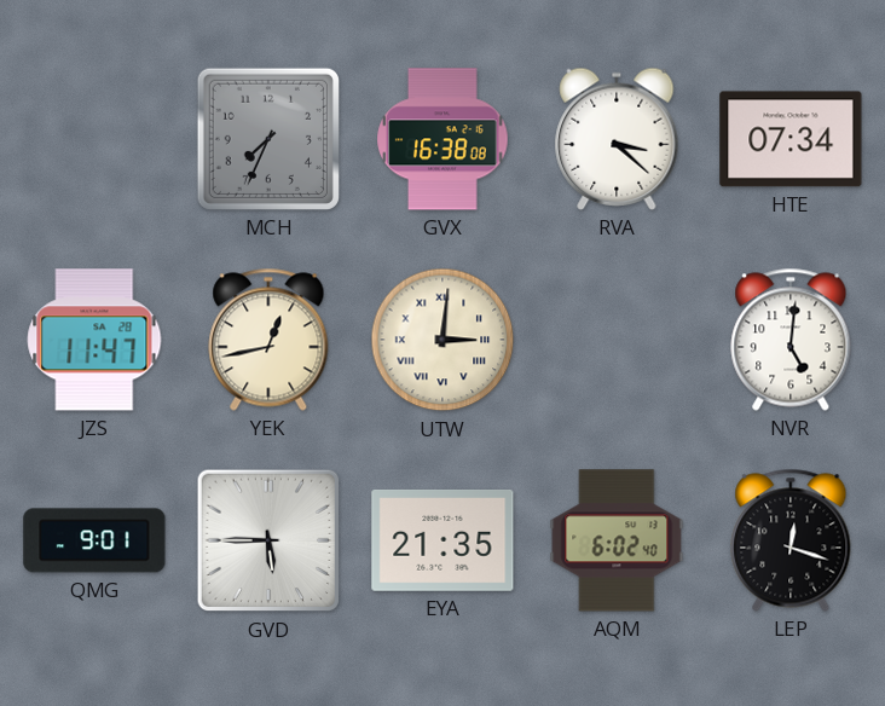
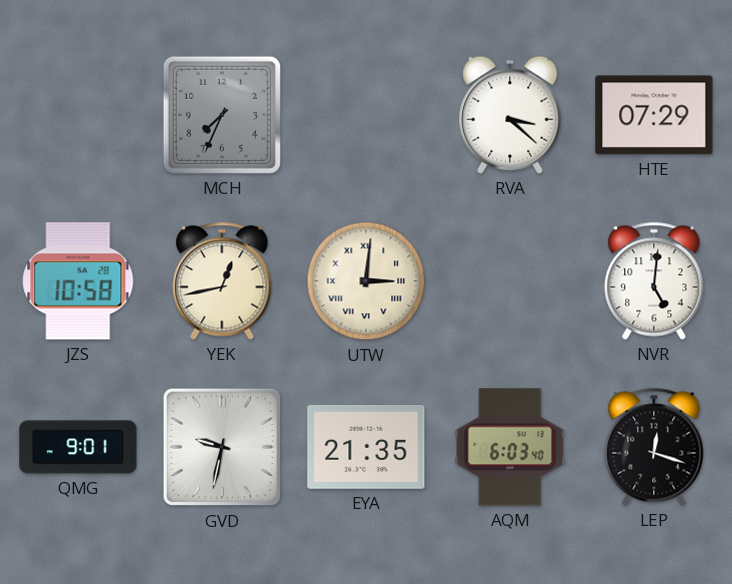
GVX: 16:38 -> none
HTE: 07:34 -> 07:29
JZS: 11:47 -> 10:58
GVD: 5:45 -> 9:32
AQM: 6:02 -> 6:03
